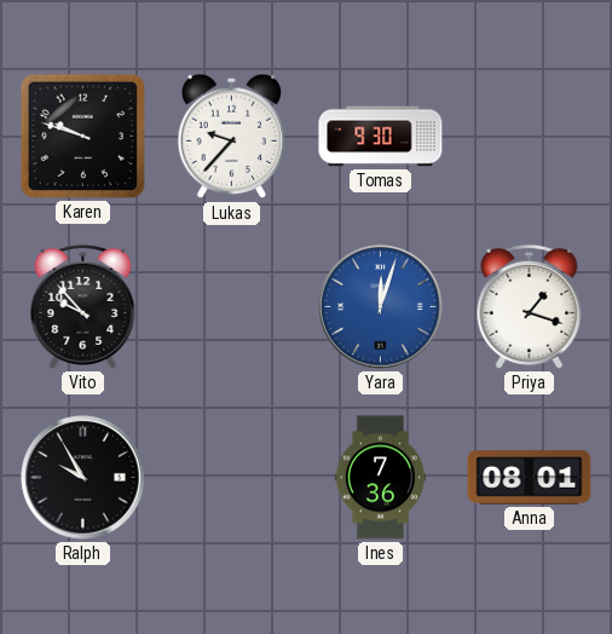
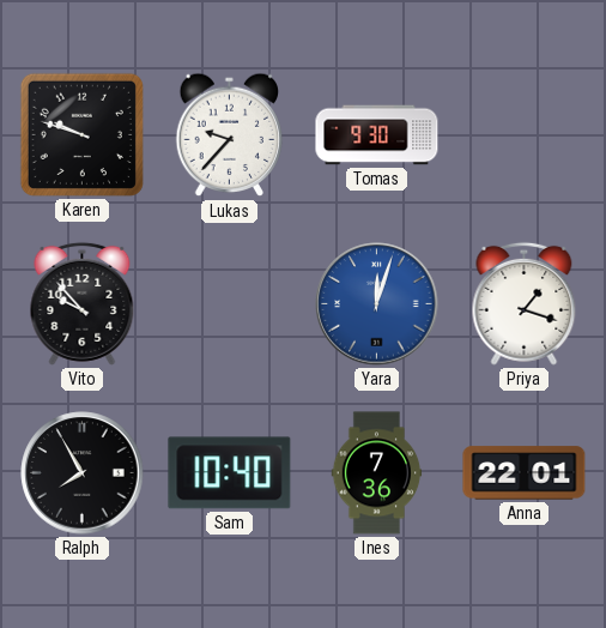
Ralph: 9:55 -> 7:55
Sam: none -> 10:40
Anna: 08:01 -> 22:01
